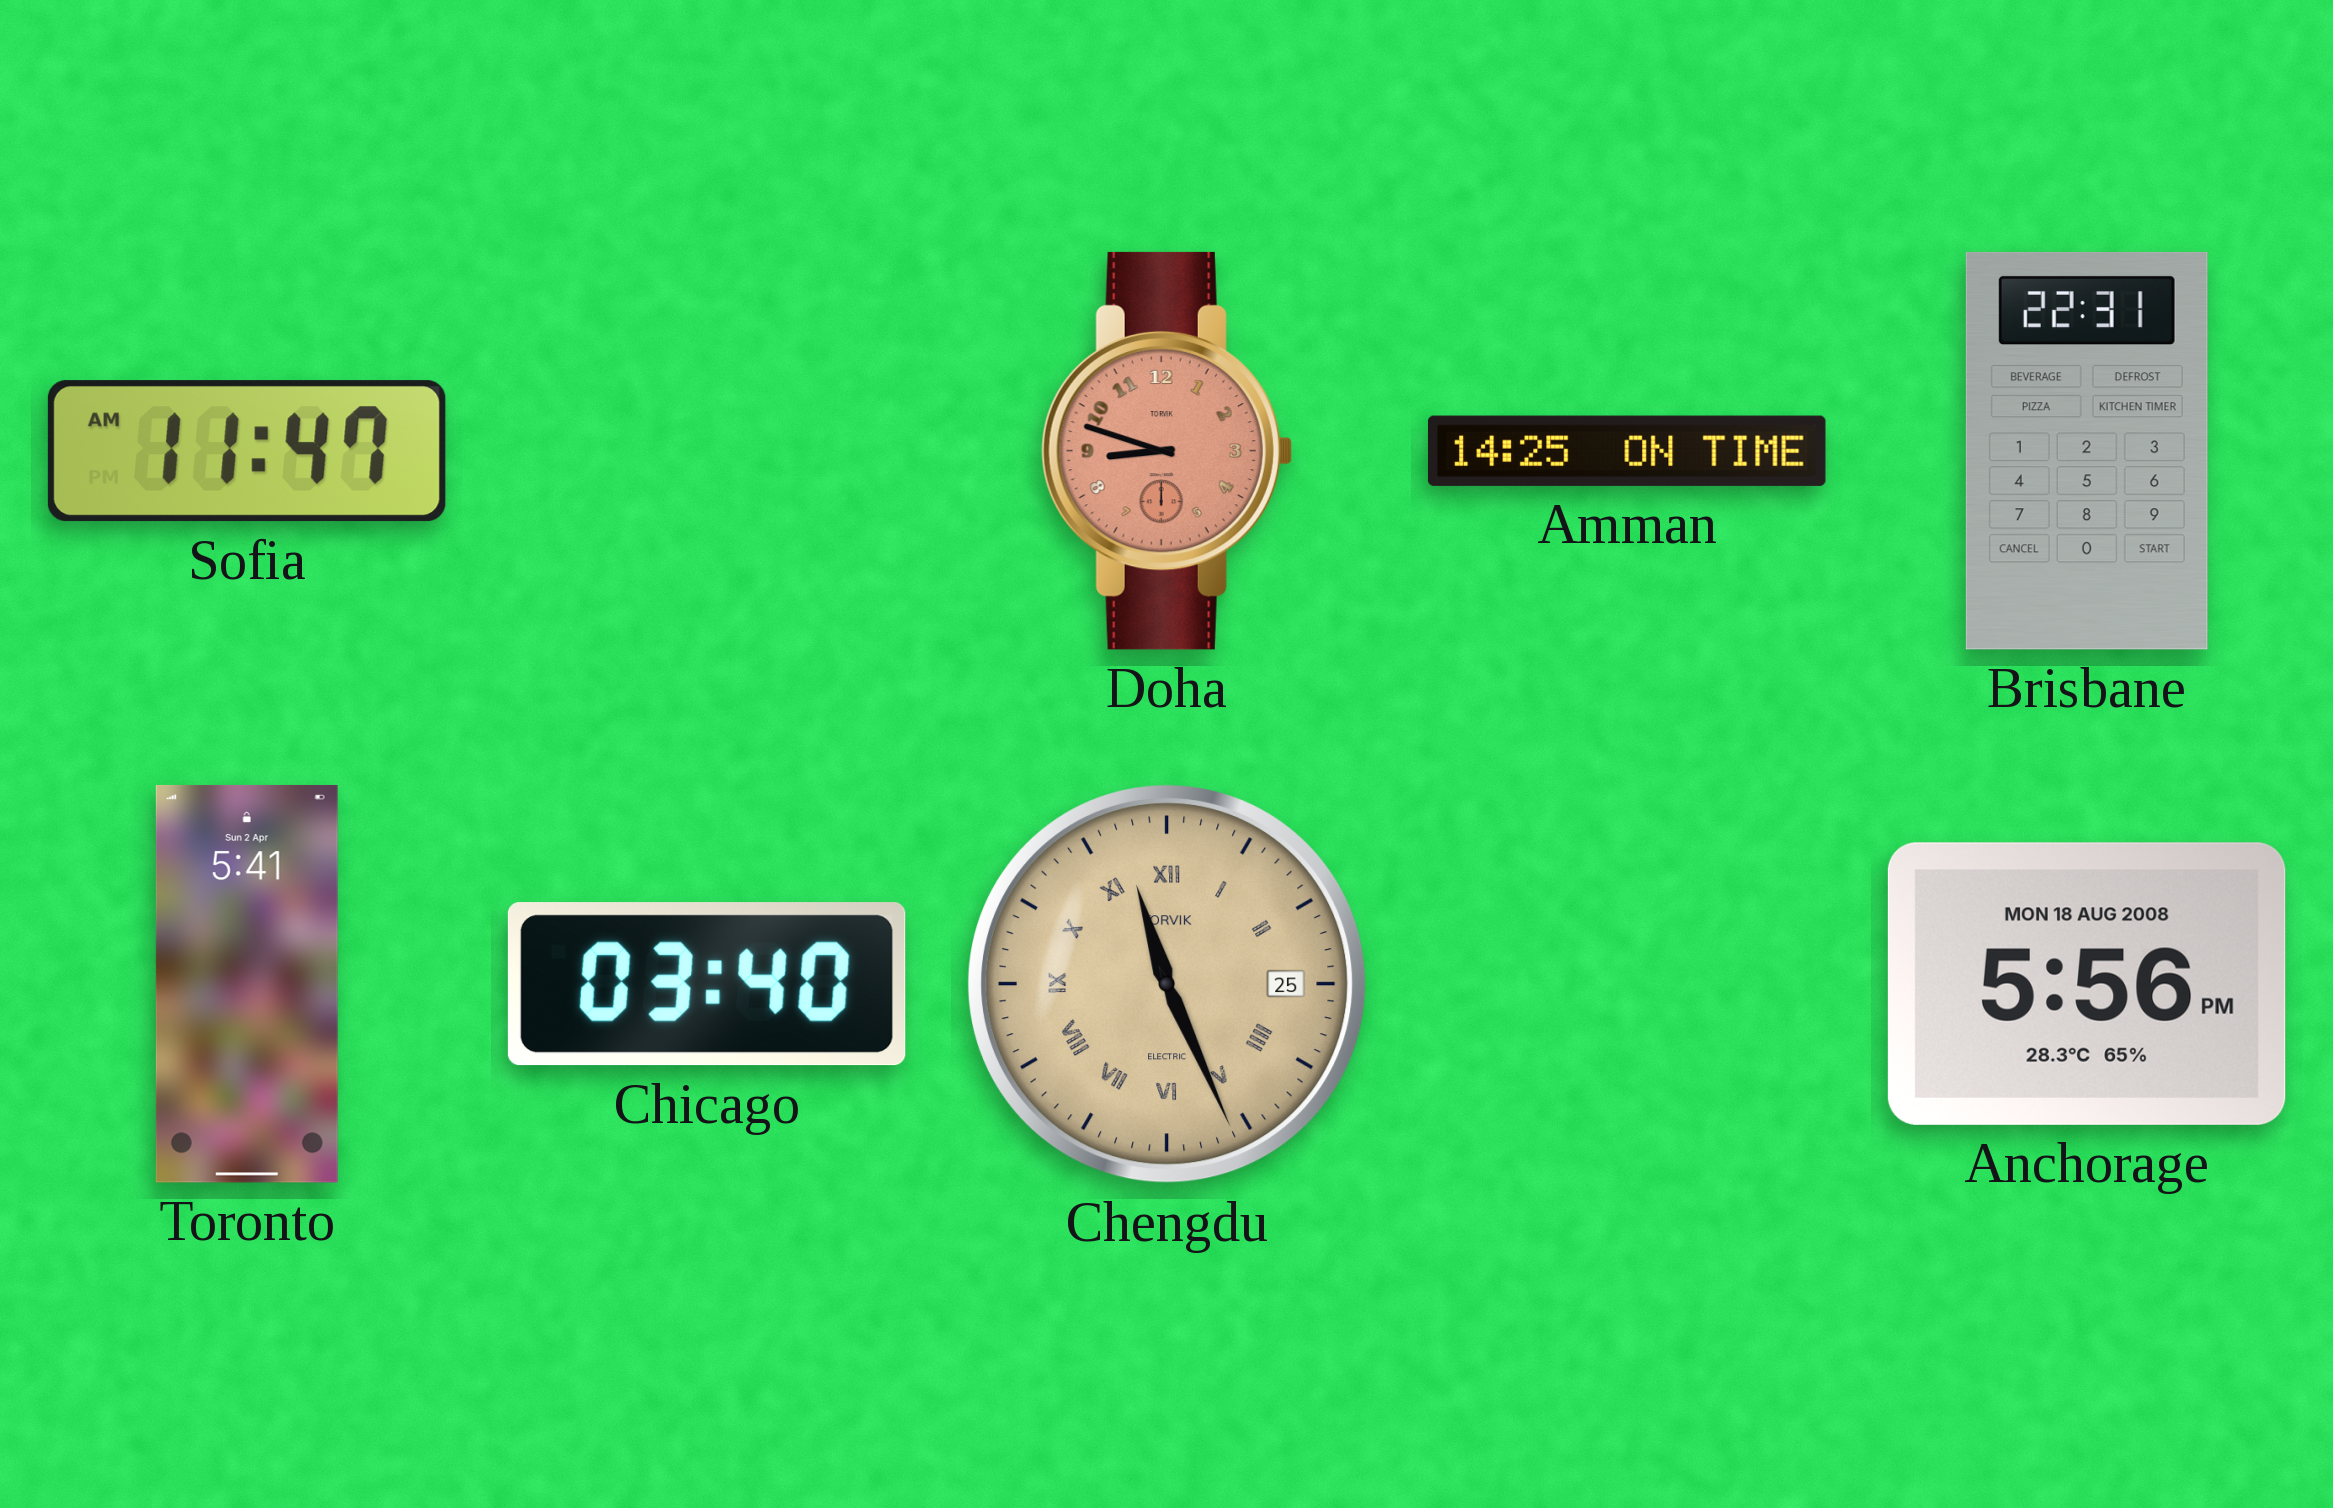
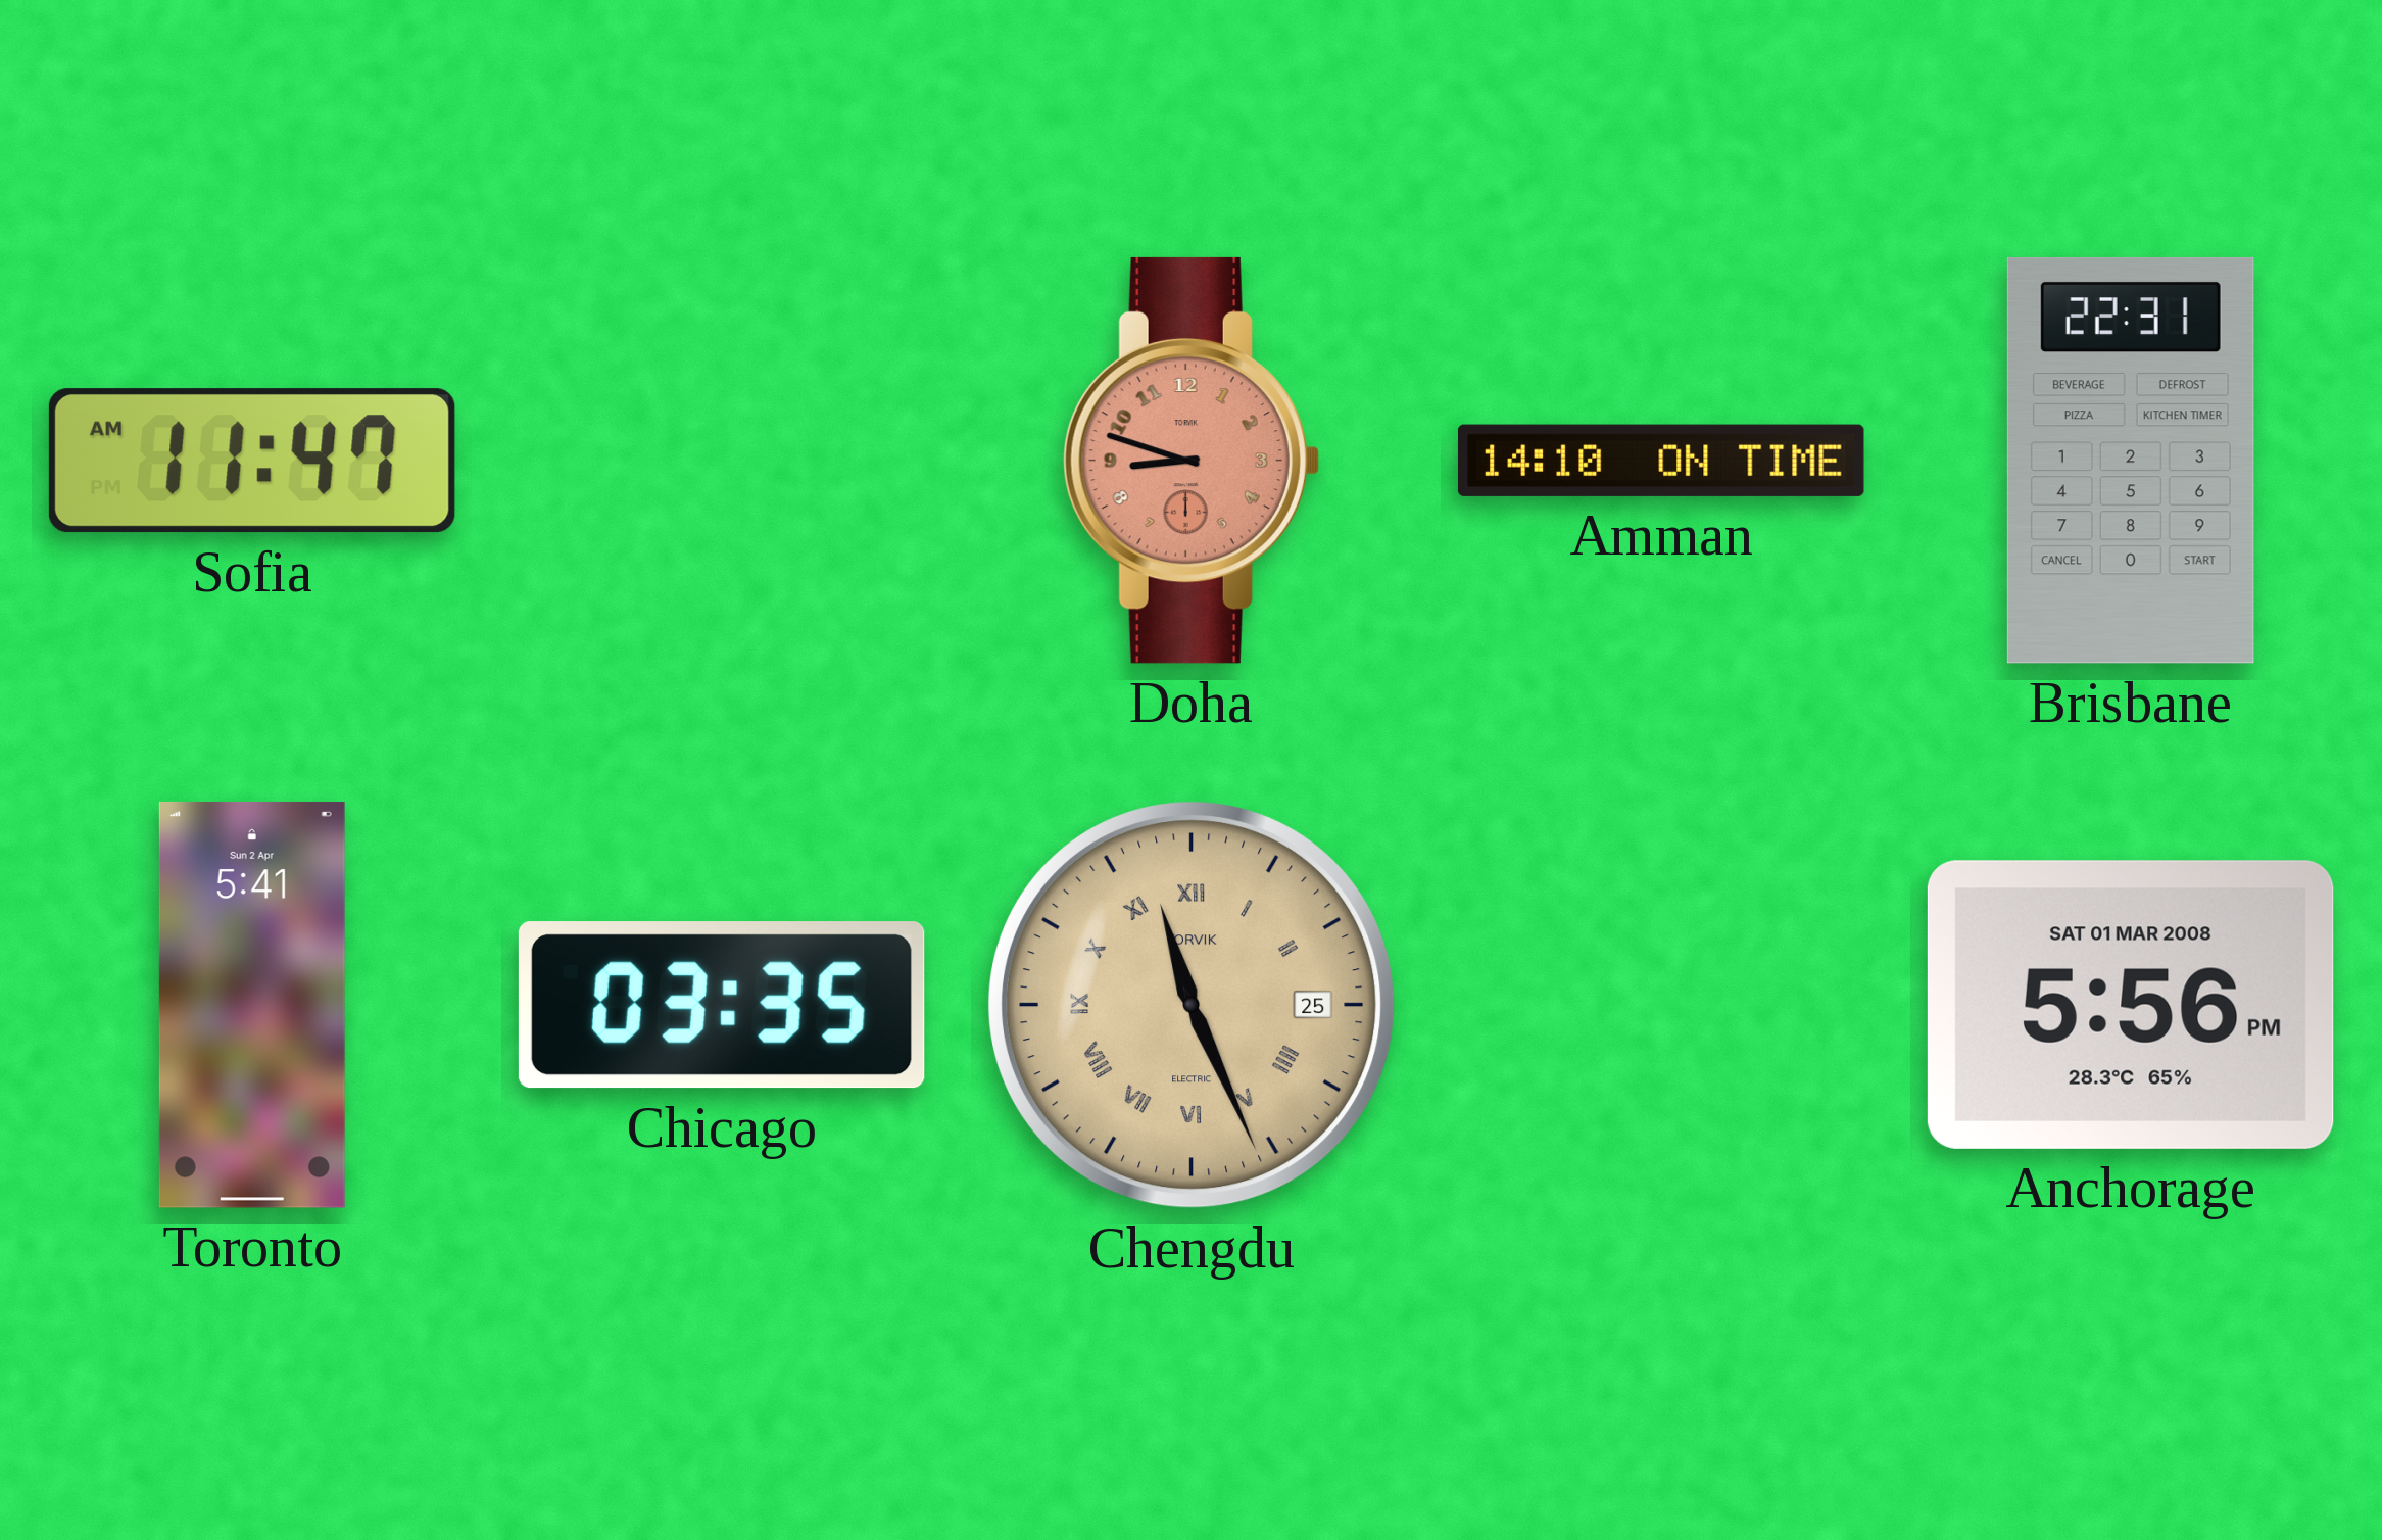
Amman: 14:25 -> 14:10
Chicago: 03:40 -> 03:35
Anchorage date: MON 18 AUG 2008 -> SAT 01 MAR 2008
